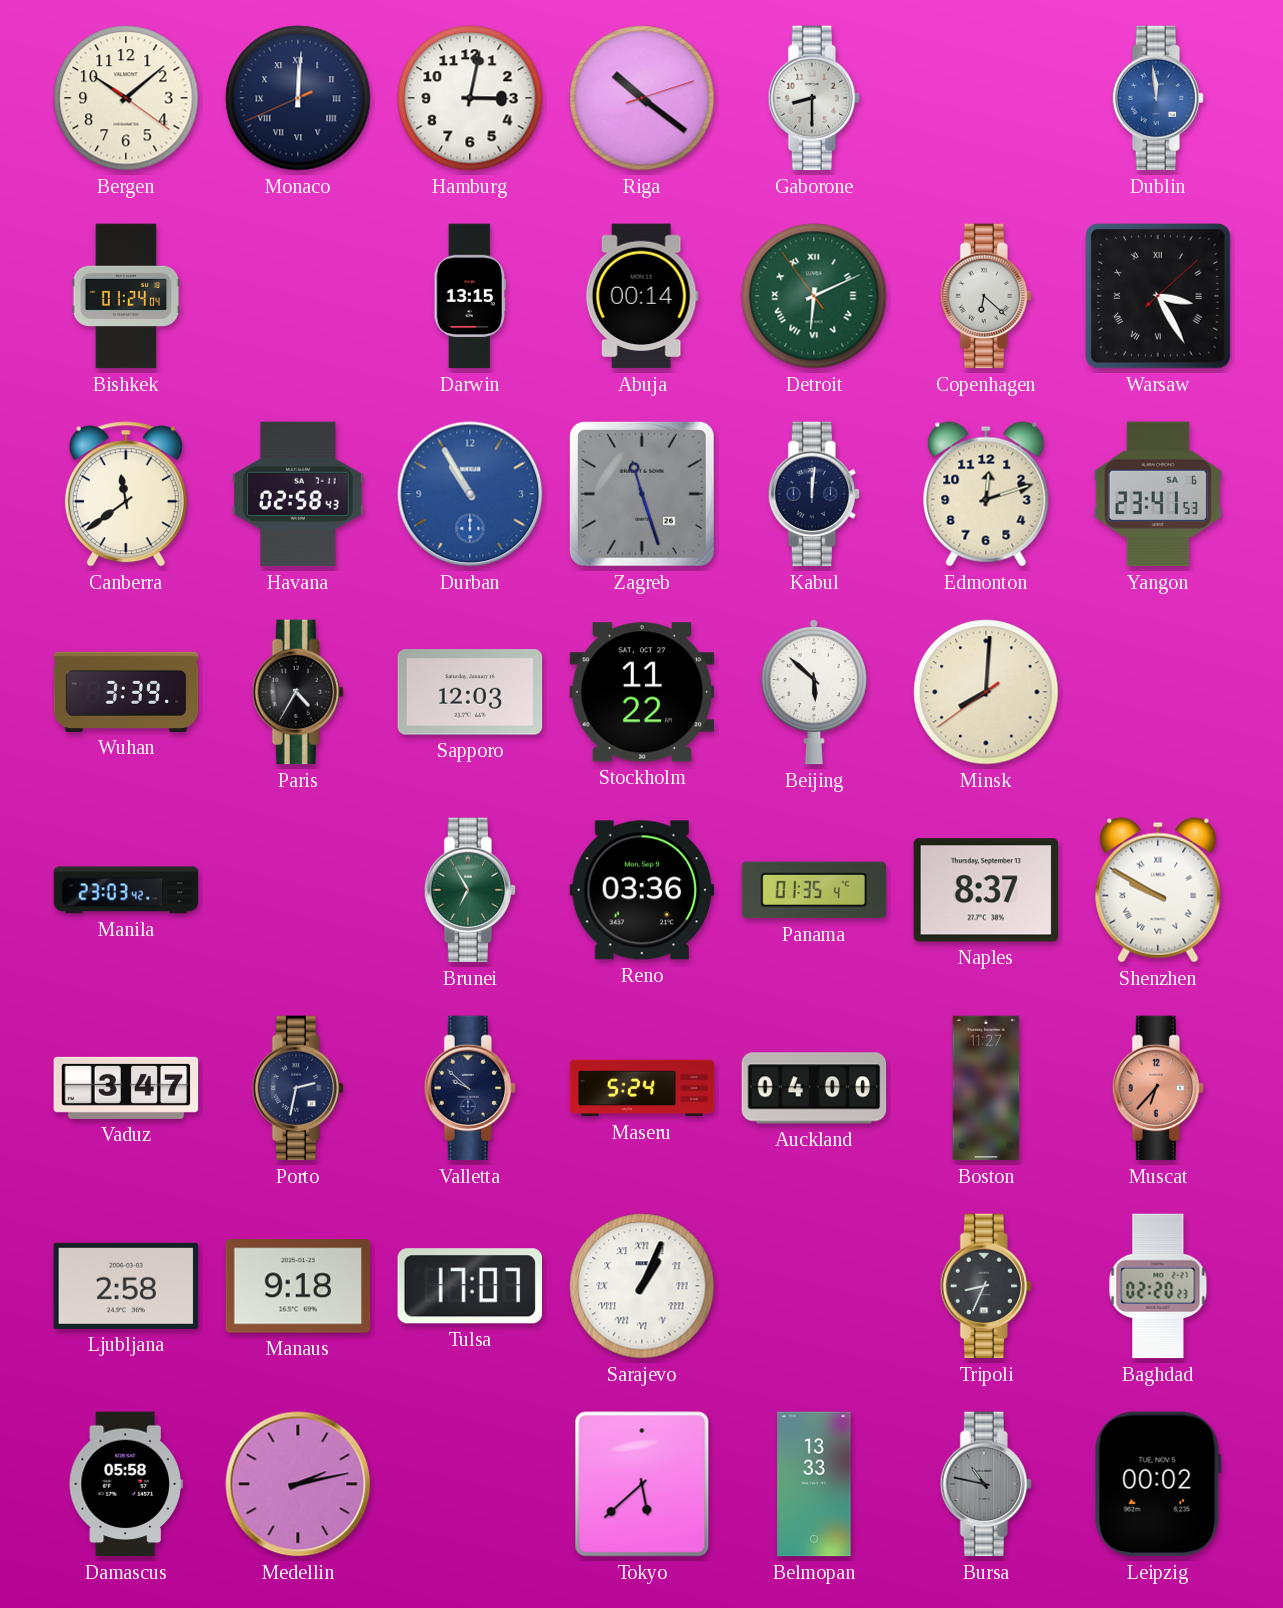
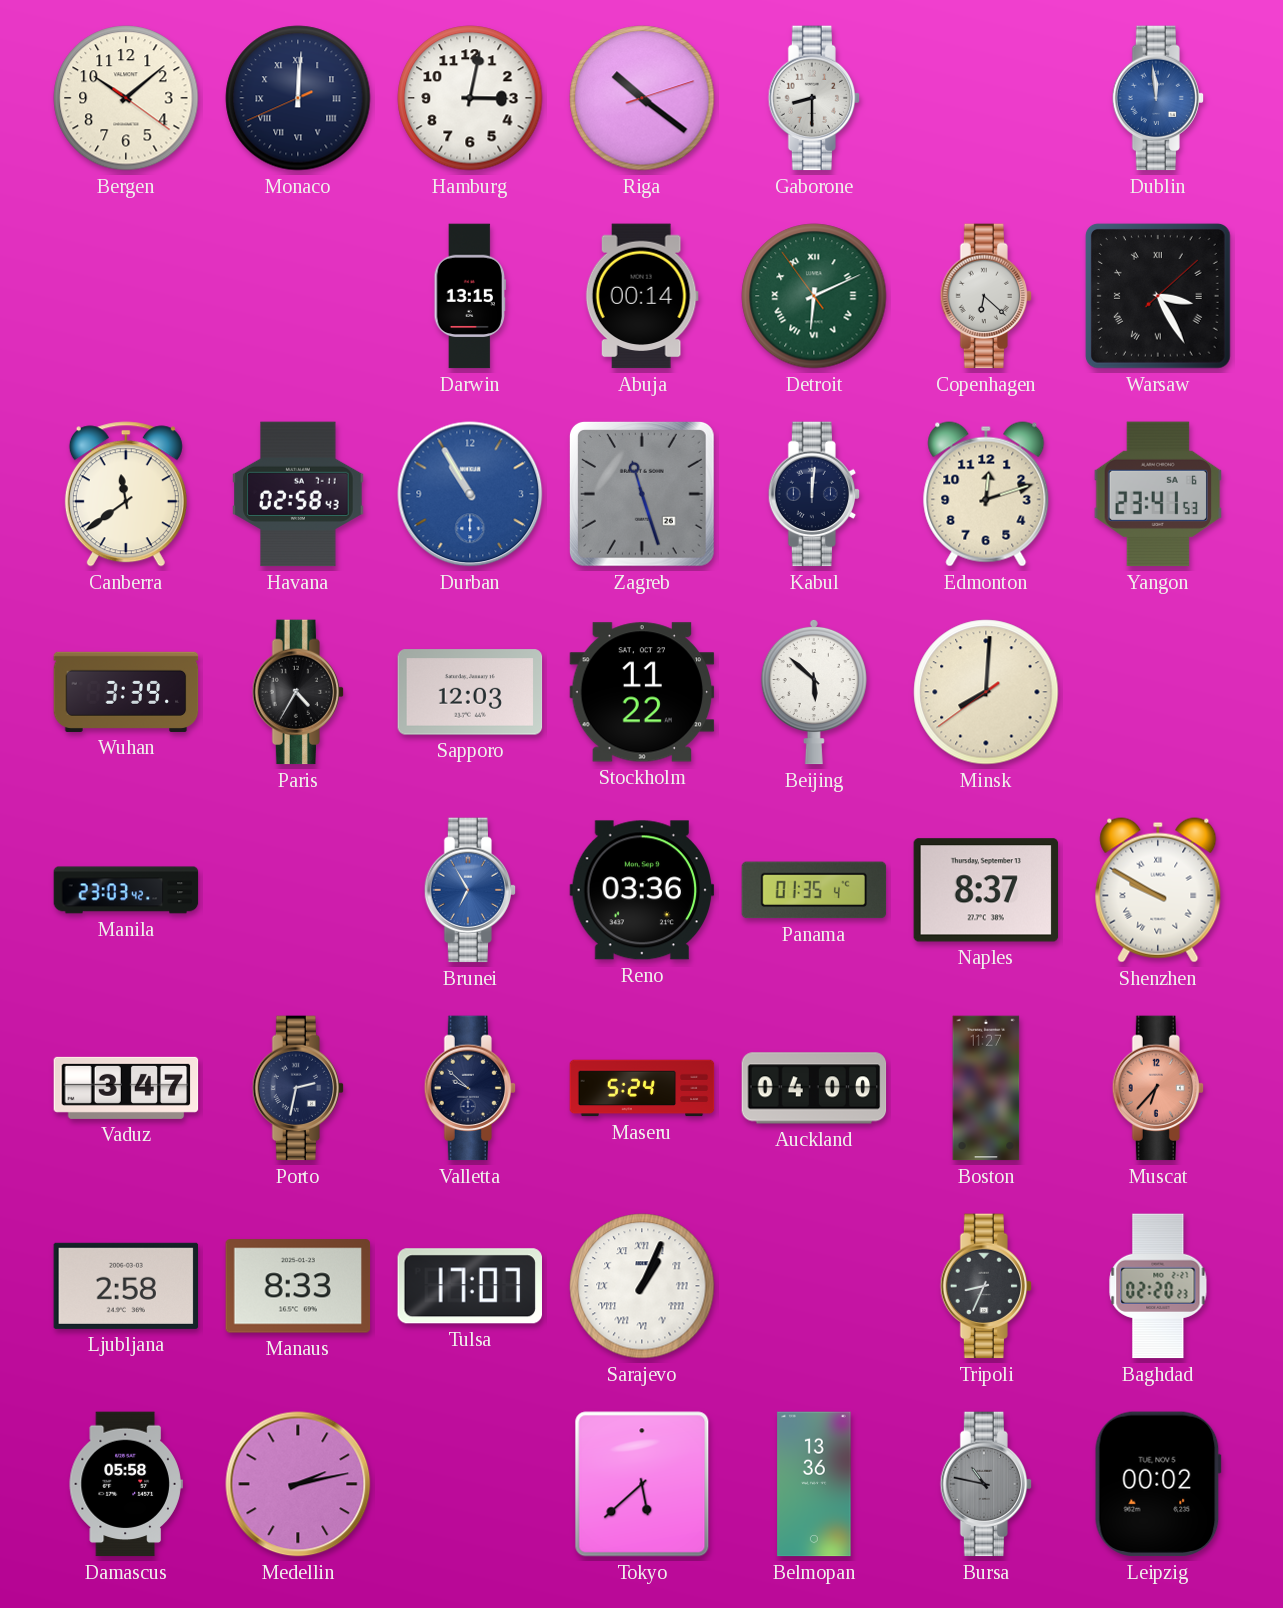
Bishkek: 01:24 -> none
Brunei dial: green -> blue
Manaus: 9:18 -> 8:33
Belmopan: 13:33 -> 13:36
